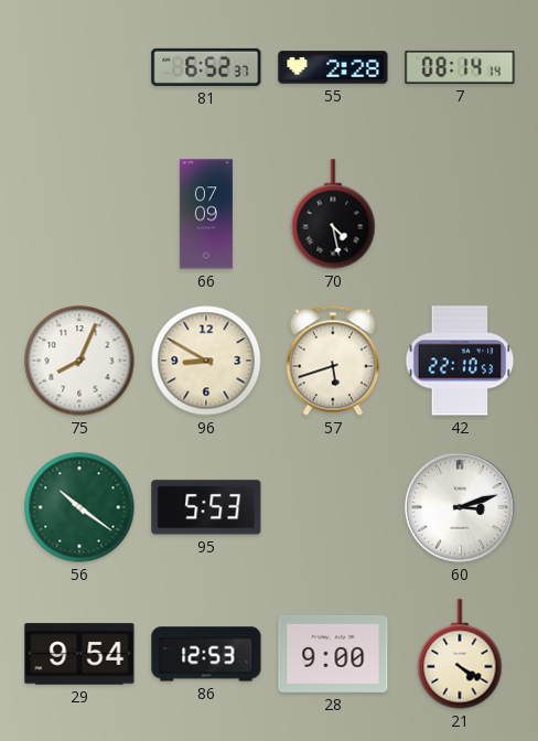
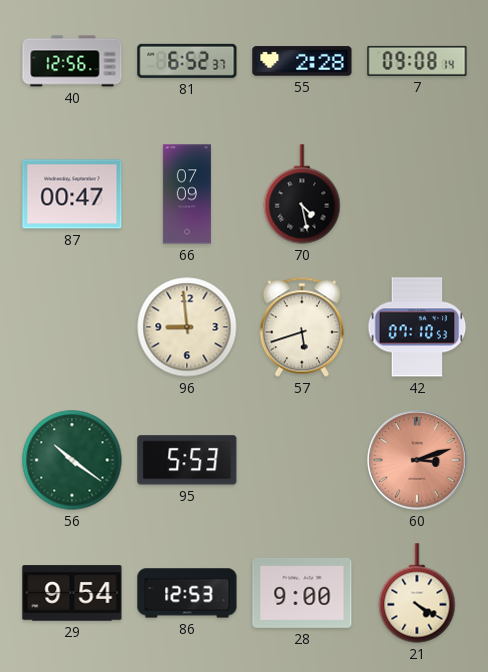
40: none -> 12:56
7: 08:14 -> 09:08
87: none -> 00:47
75: 8:04 -> none
96: 8:50 -> 8:59
42: 22:10 -> 07:10
60 dial: white -> salmon
